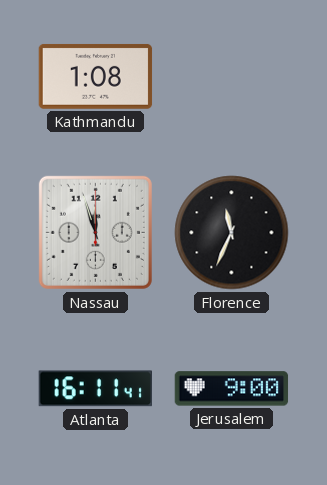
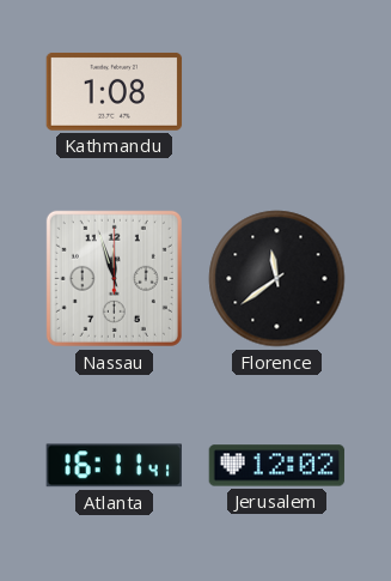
Florence: 11:34 -> 11:39
Jerusalem: 9:00 -> 12:02
